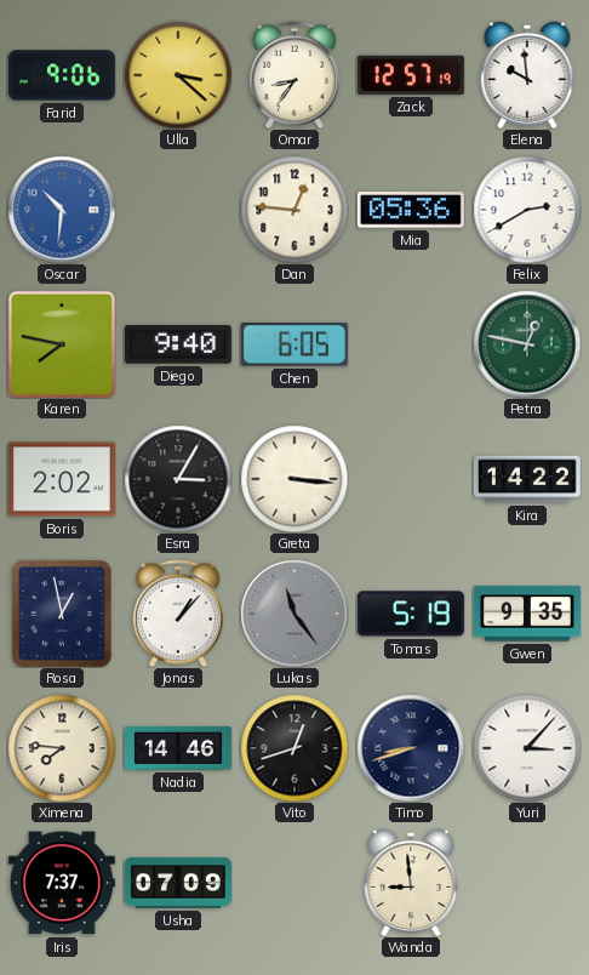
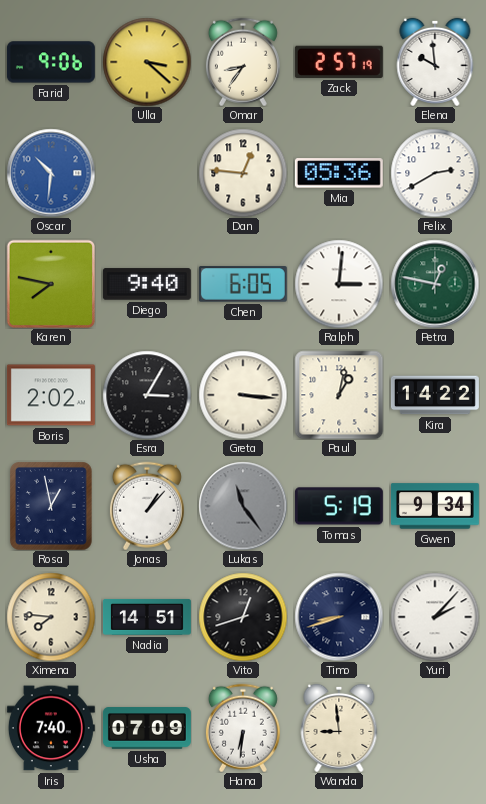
Zack: 12:57 -> 2:57
Ralph: none -> 3:01
Paul: none -> 1:02
Gwen: 9:35 -> 9:34
Nadia: 14:46 -> 14:51
Yuri: 3:07 -> 2:07
Iris: 7:37 -> 7:40
Hana: none -> 6:31
